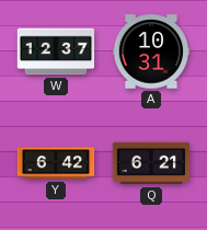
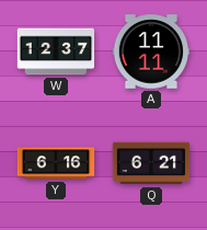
A: 10:31 -> 11:11
Y: 6:42 -> 6:16
